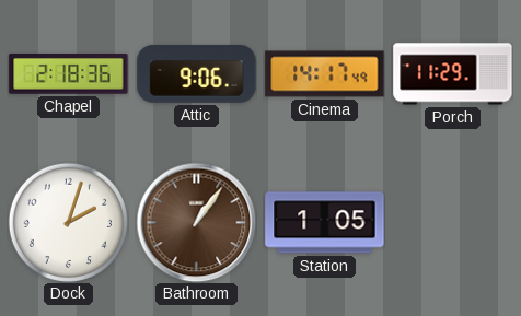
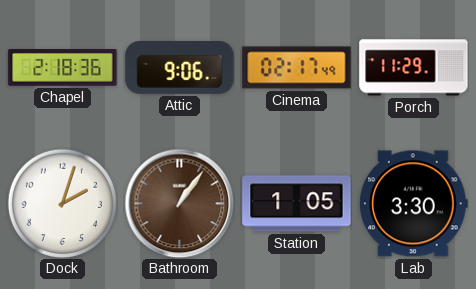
Cinema: 14:17 -> 02:17
Lab: none -> 3:30
